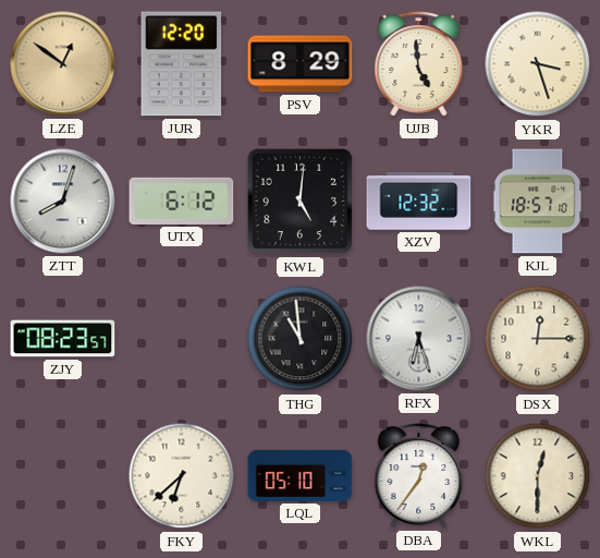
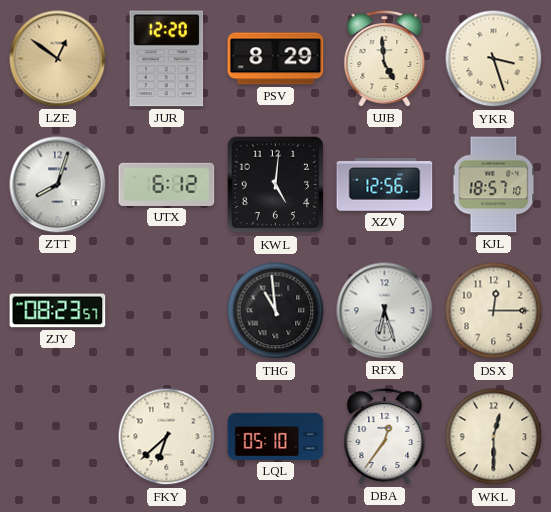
XZV: 12:32 -> 12:56
